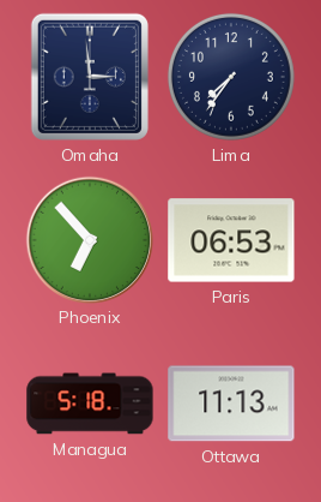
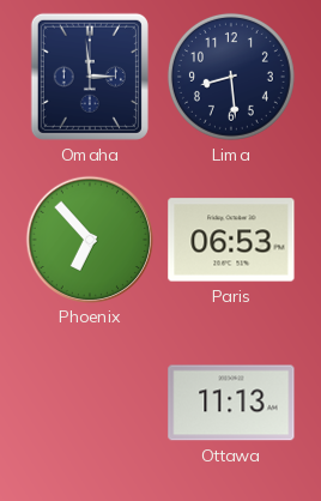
Lima: 7:36 -> 8:29
Managua: 5:18 -> none
